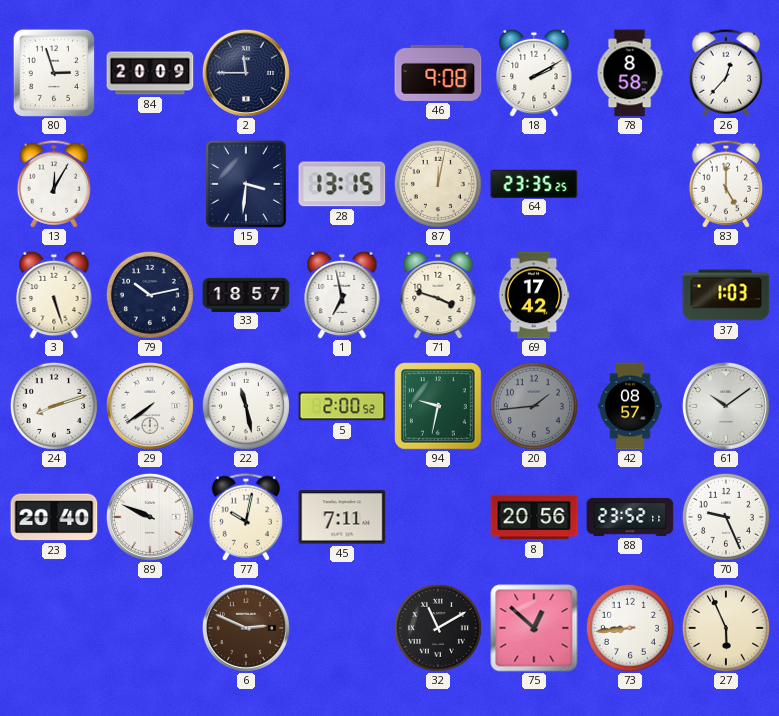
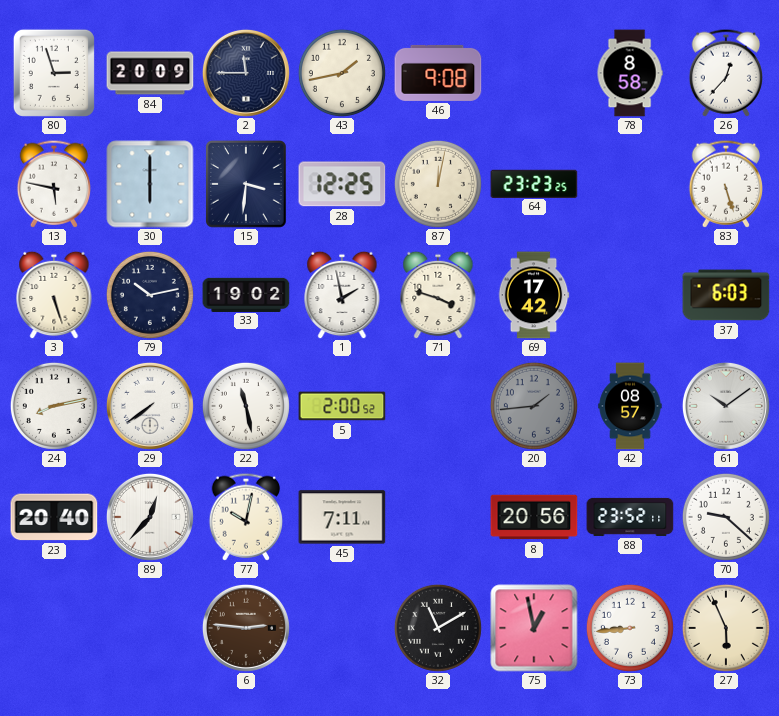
43: none -> 1:43
18: 2:10 -> none
13: 12:05 -> 5:47
30: none -> 6:00
28: 13:15 -> 12:25
64: 23:35 -> 23:23
83: 5:00 -> 5:27
33: 18:57 -> 19:02
1: 6:58 -> 1:58
37: 1:03 -> 6:03
24: 8:12 -> 8:13
94: 9:32 -> none
89: 9:49 -> 12:37
70: 9:26 -> 9:22
6: 2:49 -> 2:46
75: 12:52 -> 12:58
